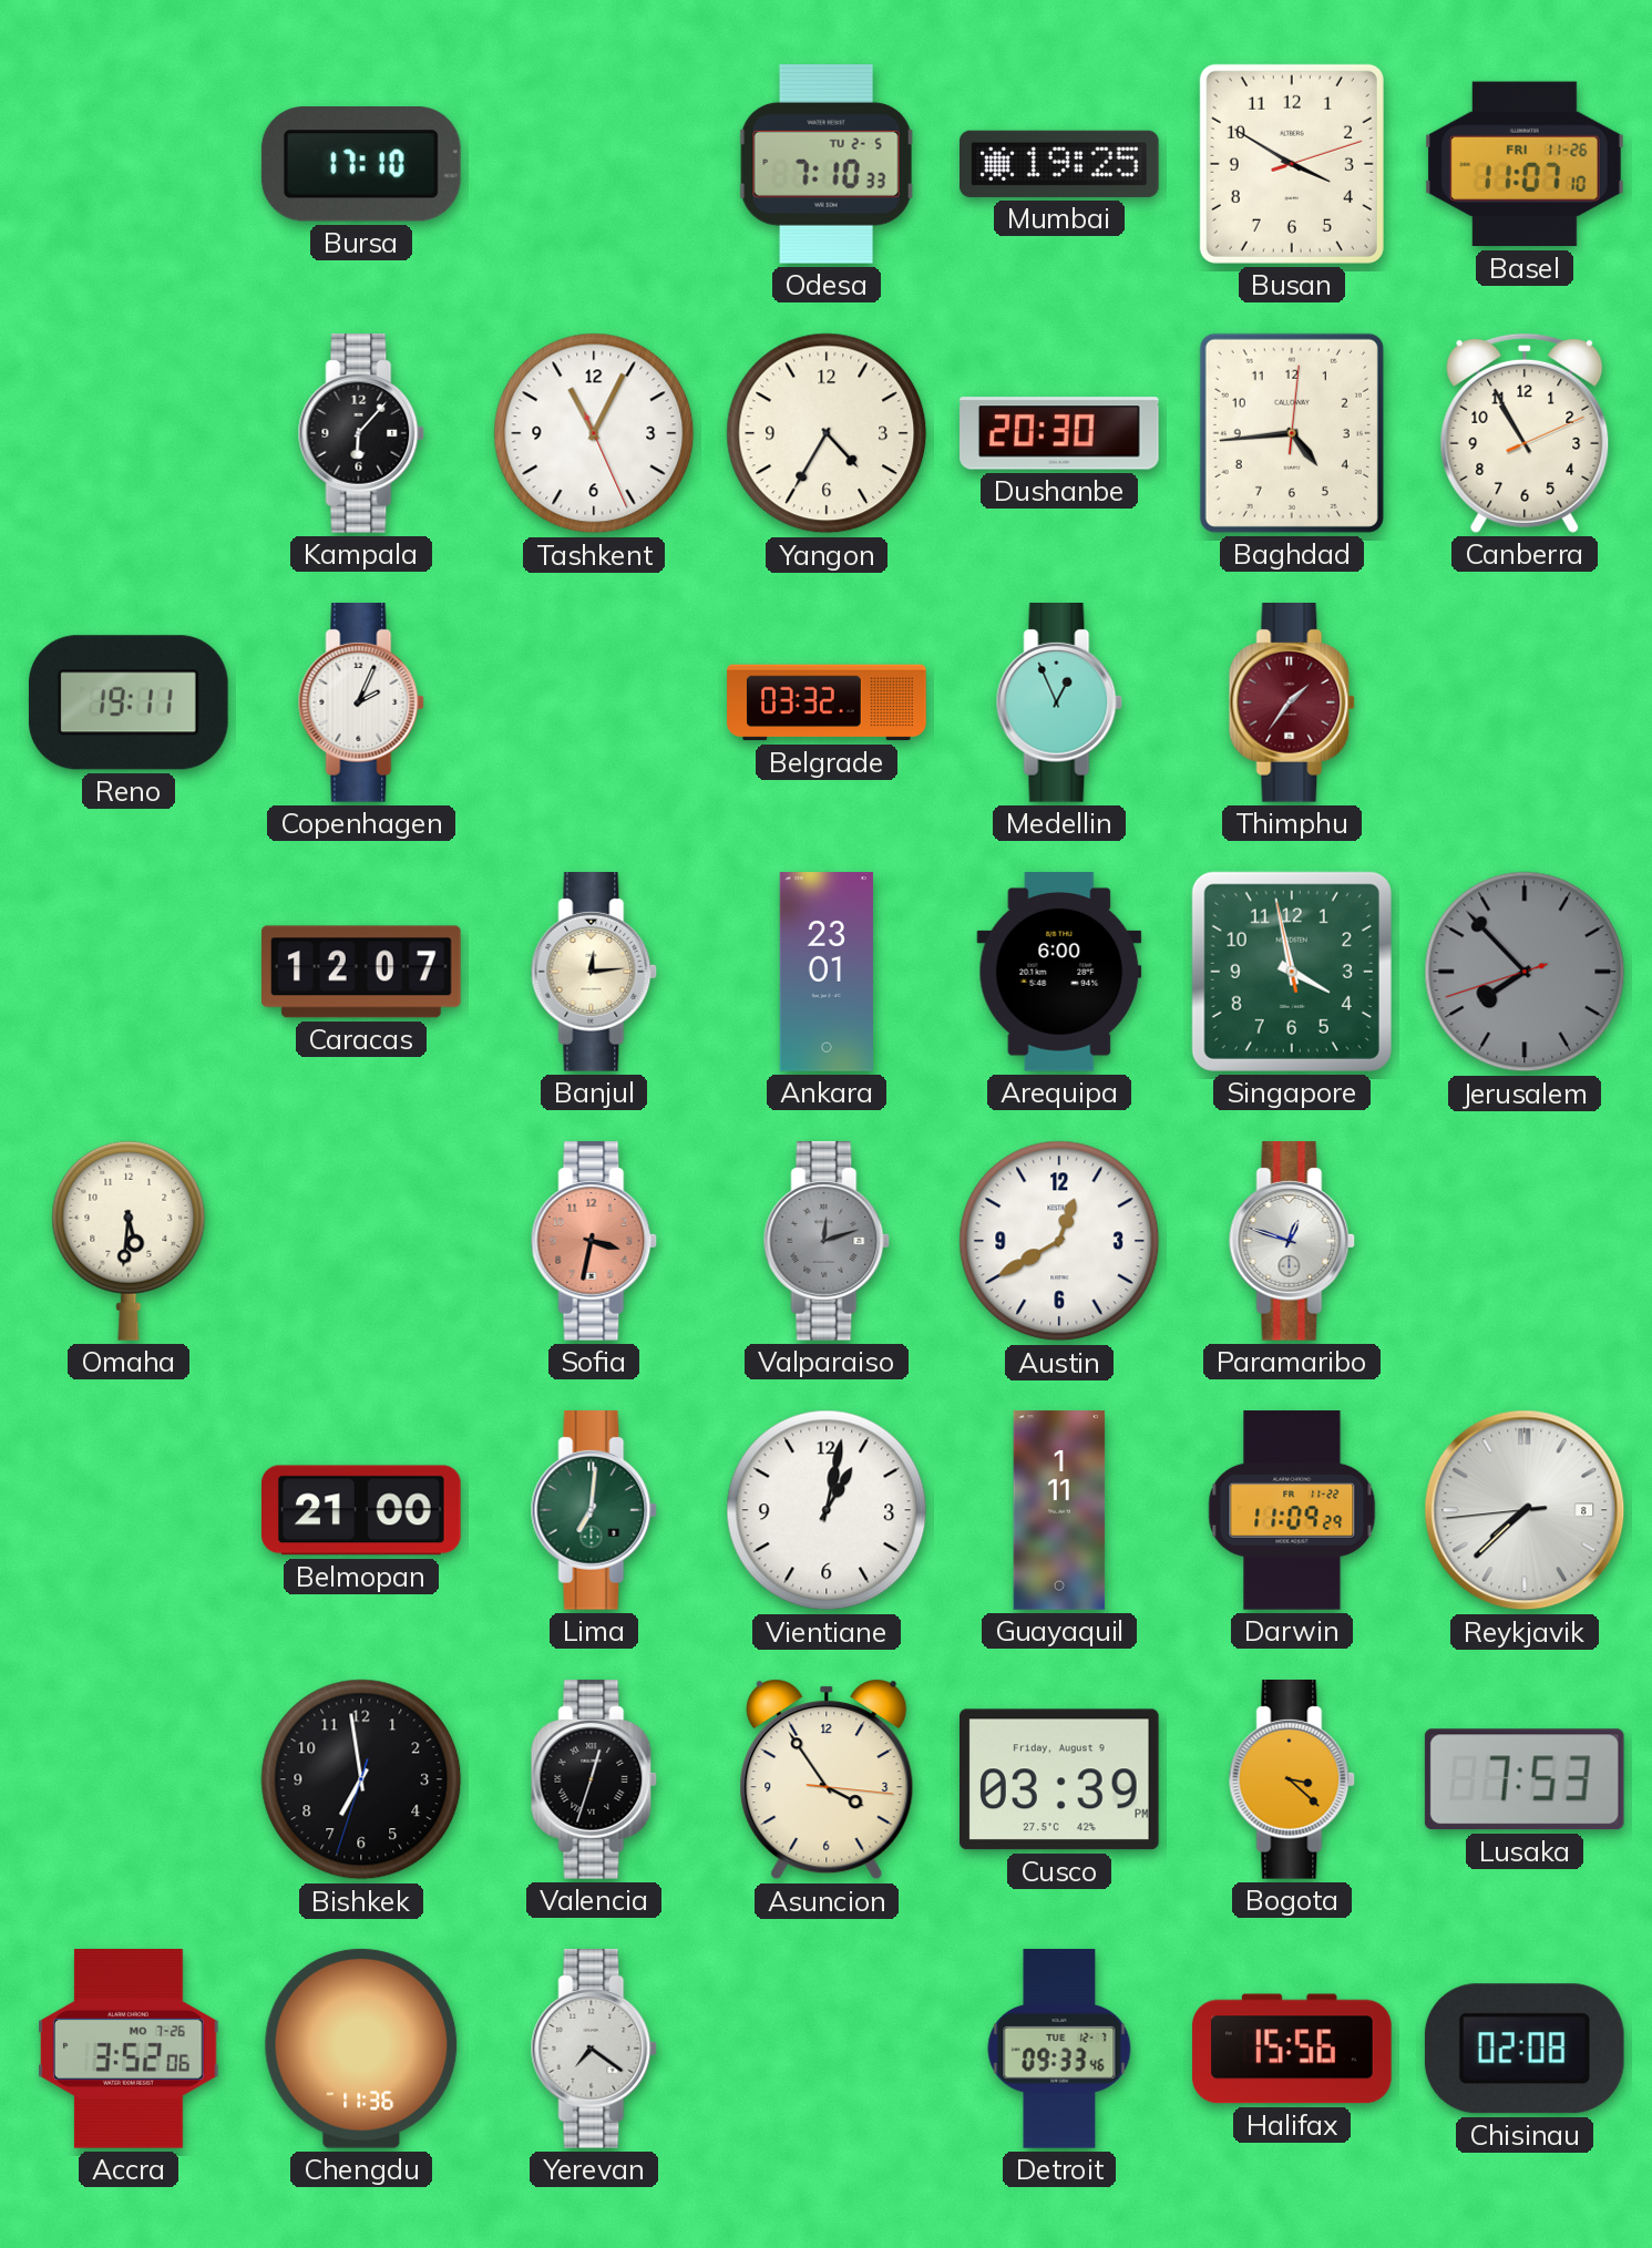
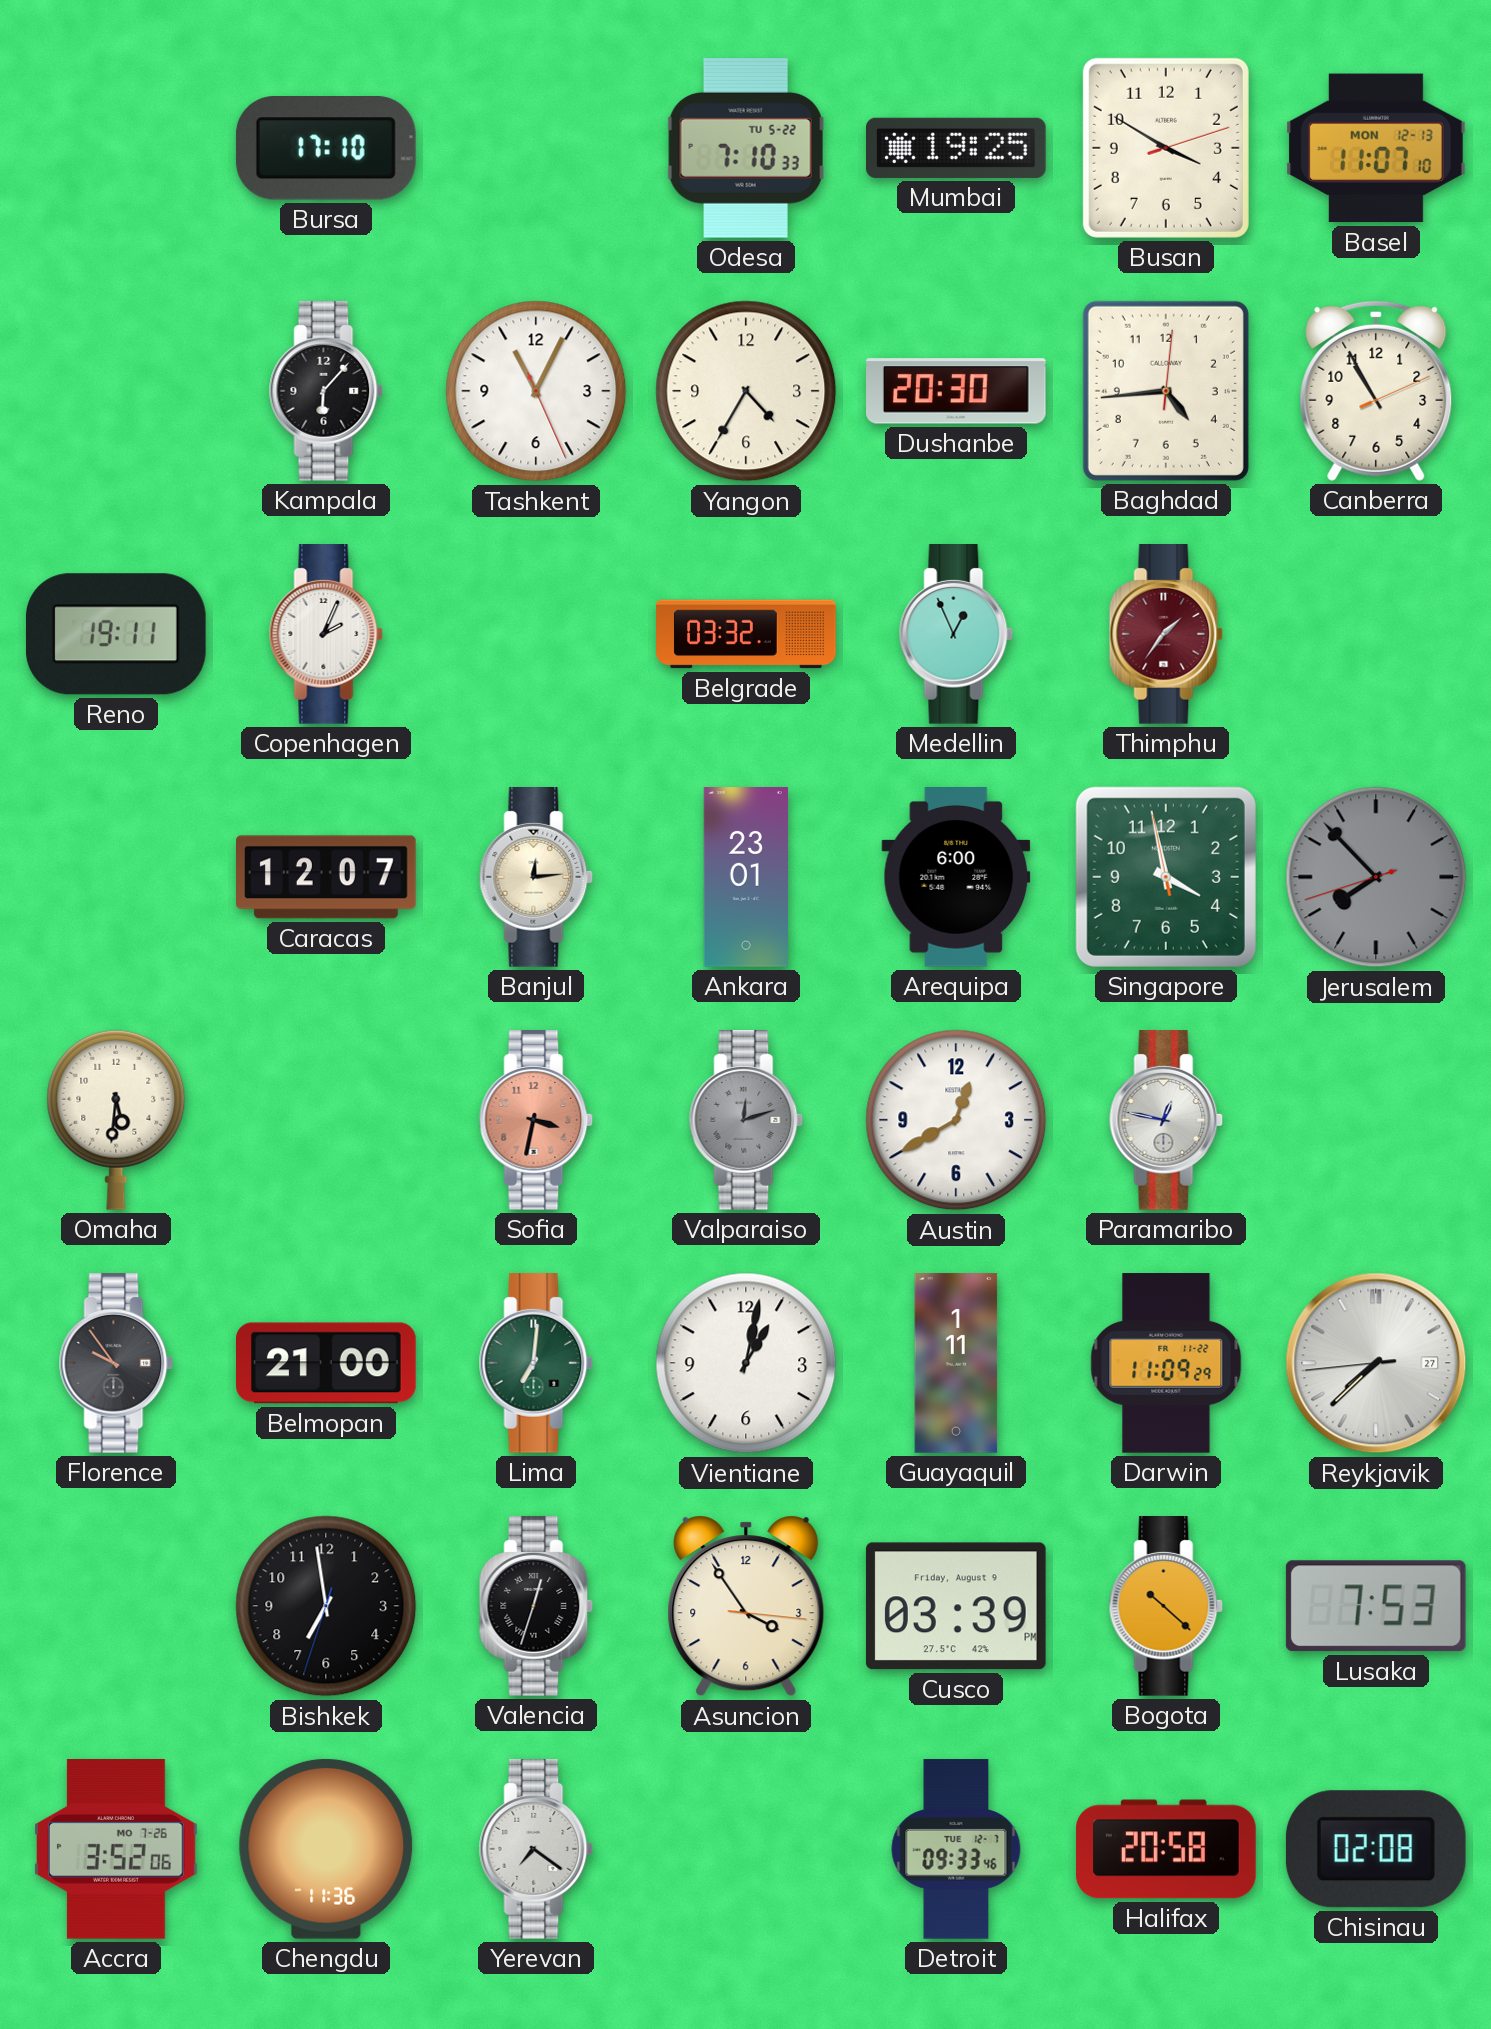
Odesa date: TU 2-5 -> TU 5-22
Basel date: FRI 11-26 -> MON 12-13
Paramaribo: 12:48 -> 12:47
Florence: none -> 9:54
Reykjavik date: 8 -> 27
Bogota: 3:22 -> 10:22
Halifax: 15:56 -> 20:58
